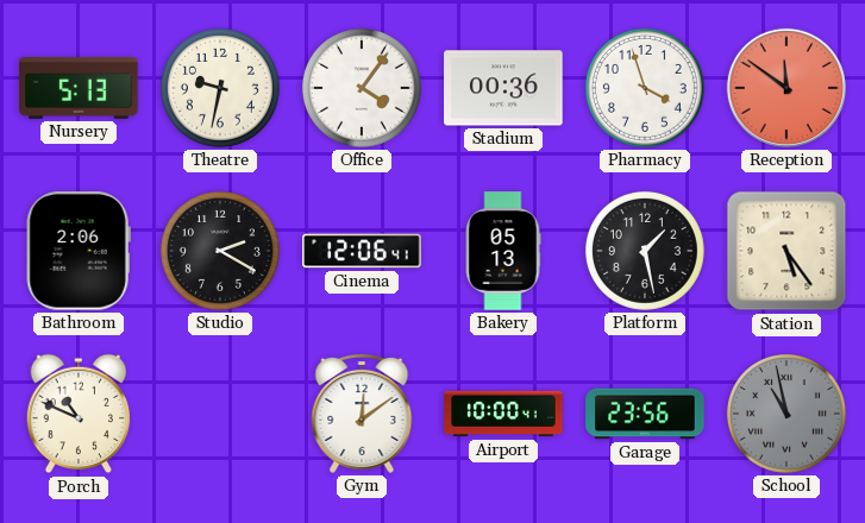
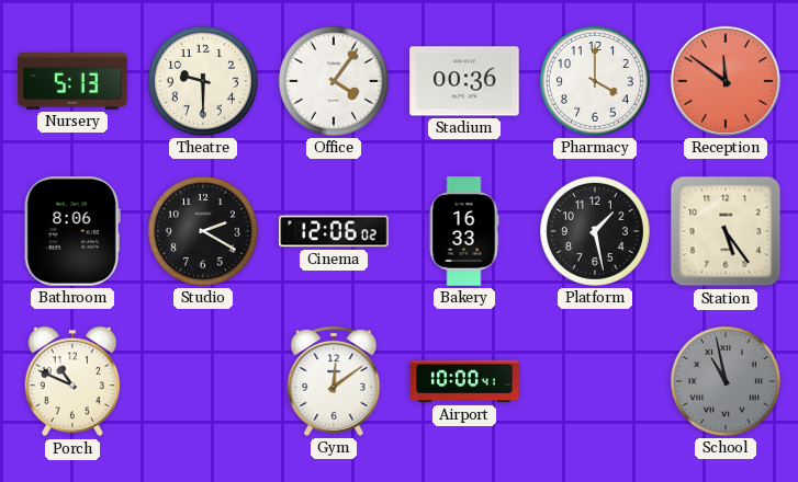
Theatre: 9:32 -> 9:30
Pharmacy: 3:57 -> 4:00
Bathroom: 2:06 -> 8:06
Cinema: 12:06:41 -> 12:06:02
Bakery: 05:13 -> 16:33
Garage: 23:56 -> none
